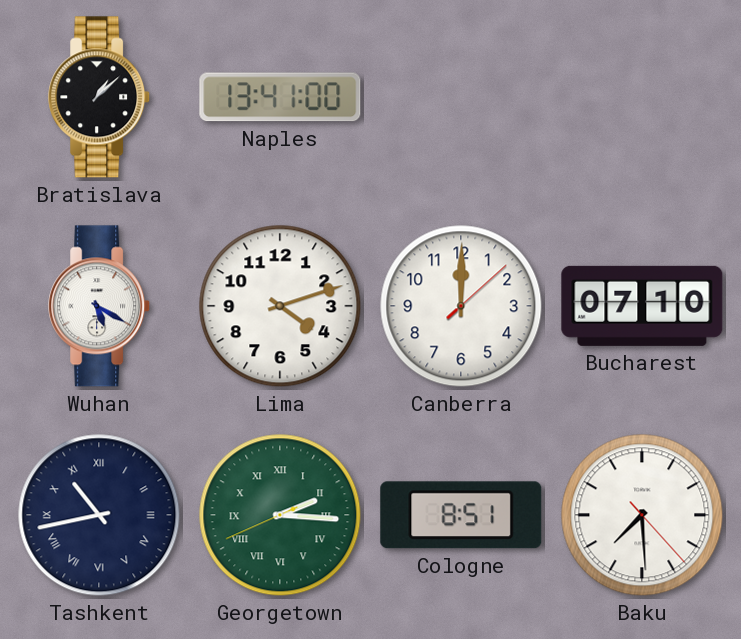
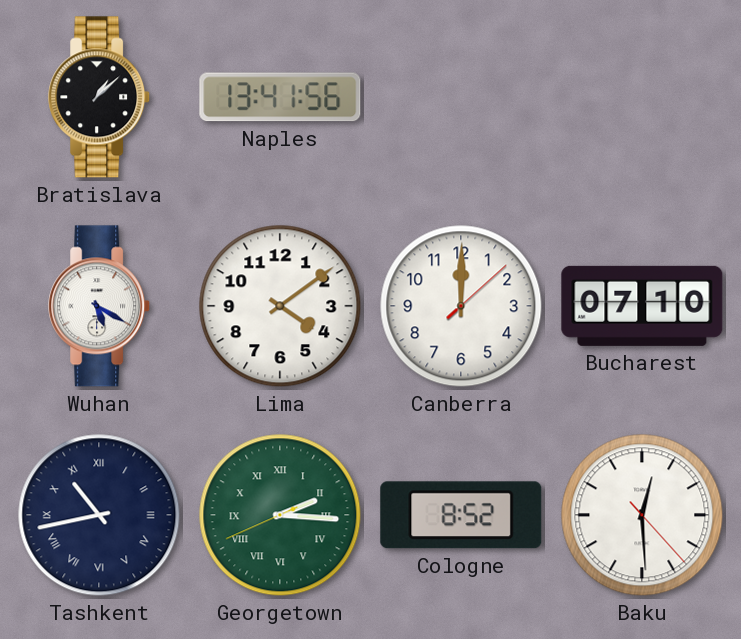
Naples: 13:41:00 -> 13:41:56
Lima: 4:12 -> 4:09
Cologne: 8:51 -> 8:52
Baku: 7:29 -> 12:29
